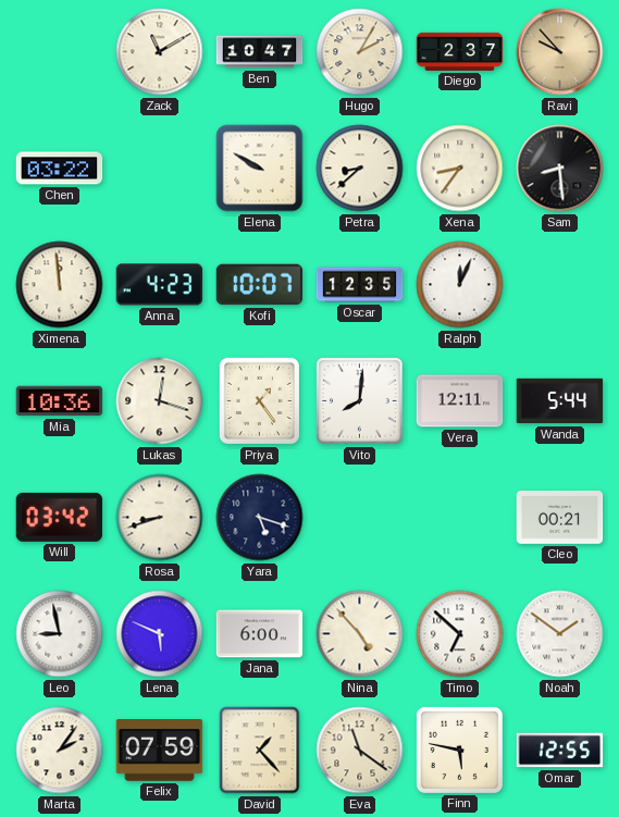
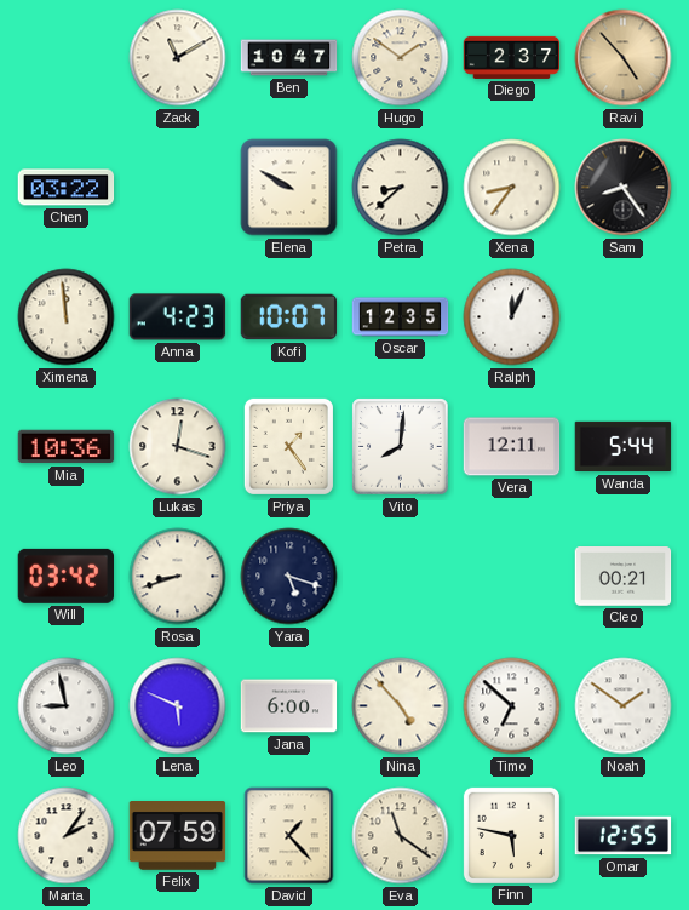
Hugo: 2:05 -> 1:51
Ravi: 9:53 -> 4:53
Sam: 8:29 -> 8:24
